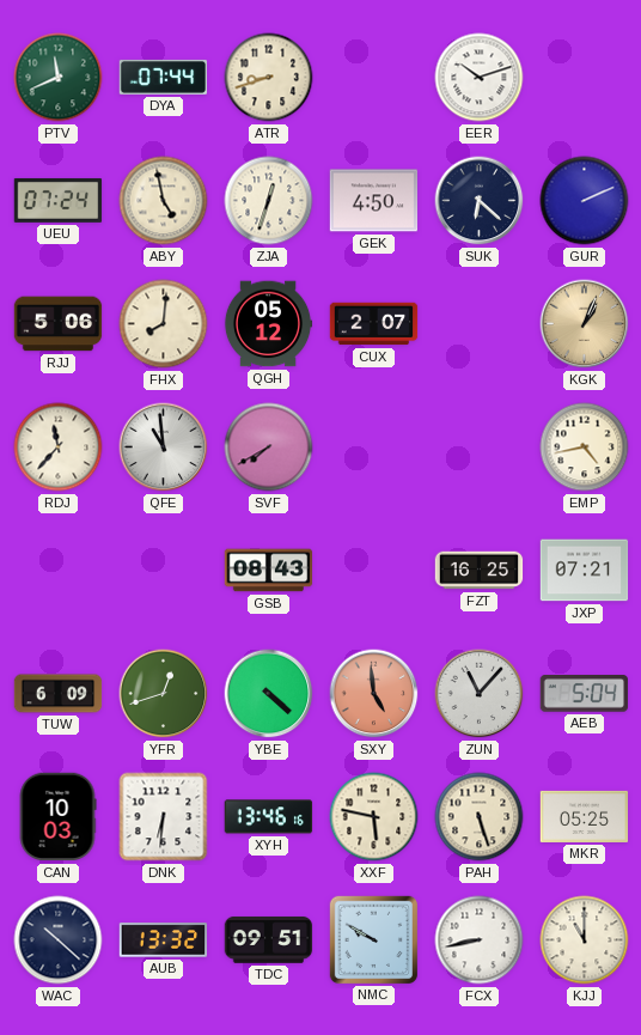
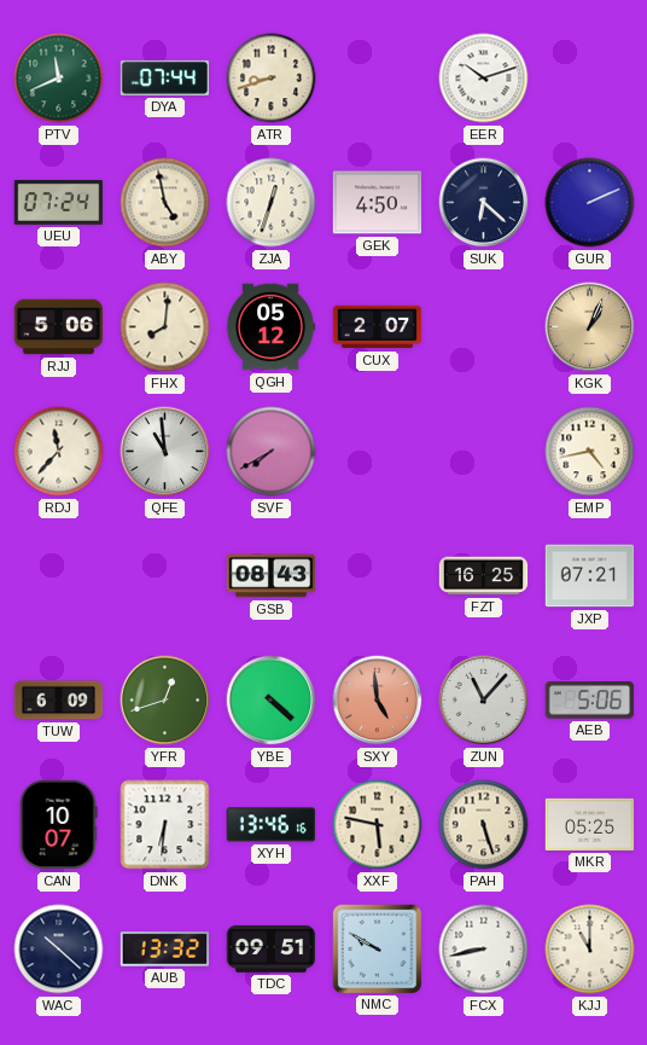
AEB: 5:04 -> 5:06
CAN: 10:03 -> 10:07
